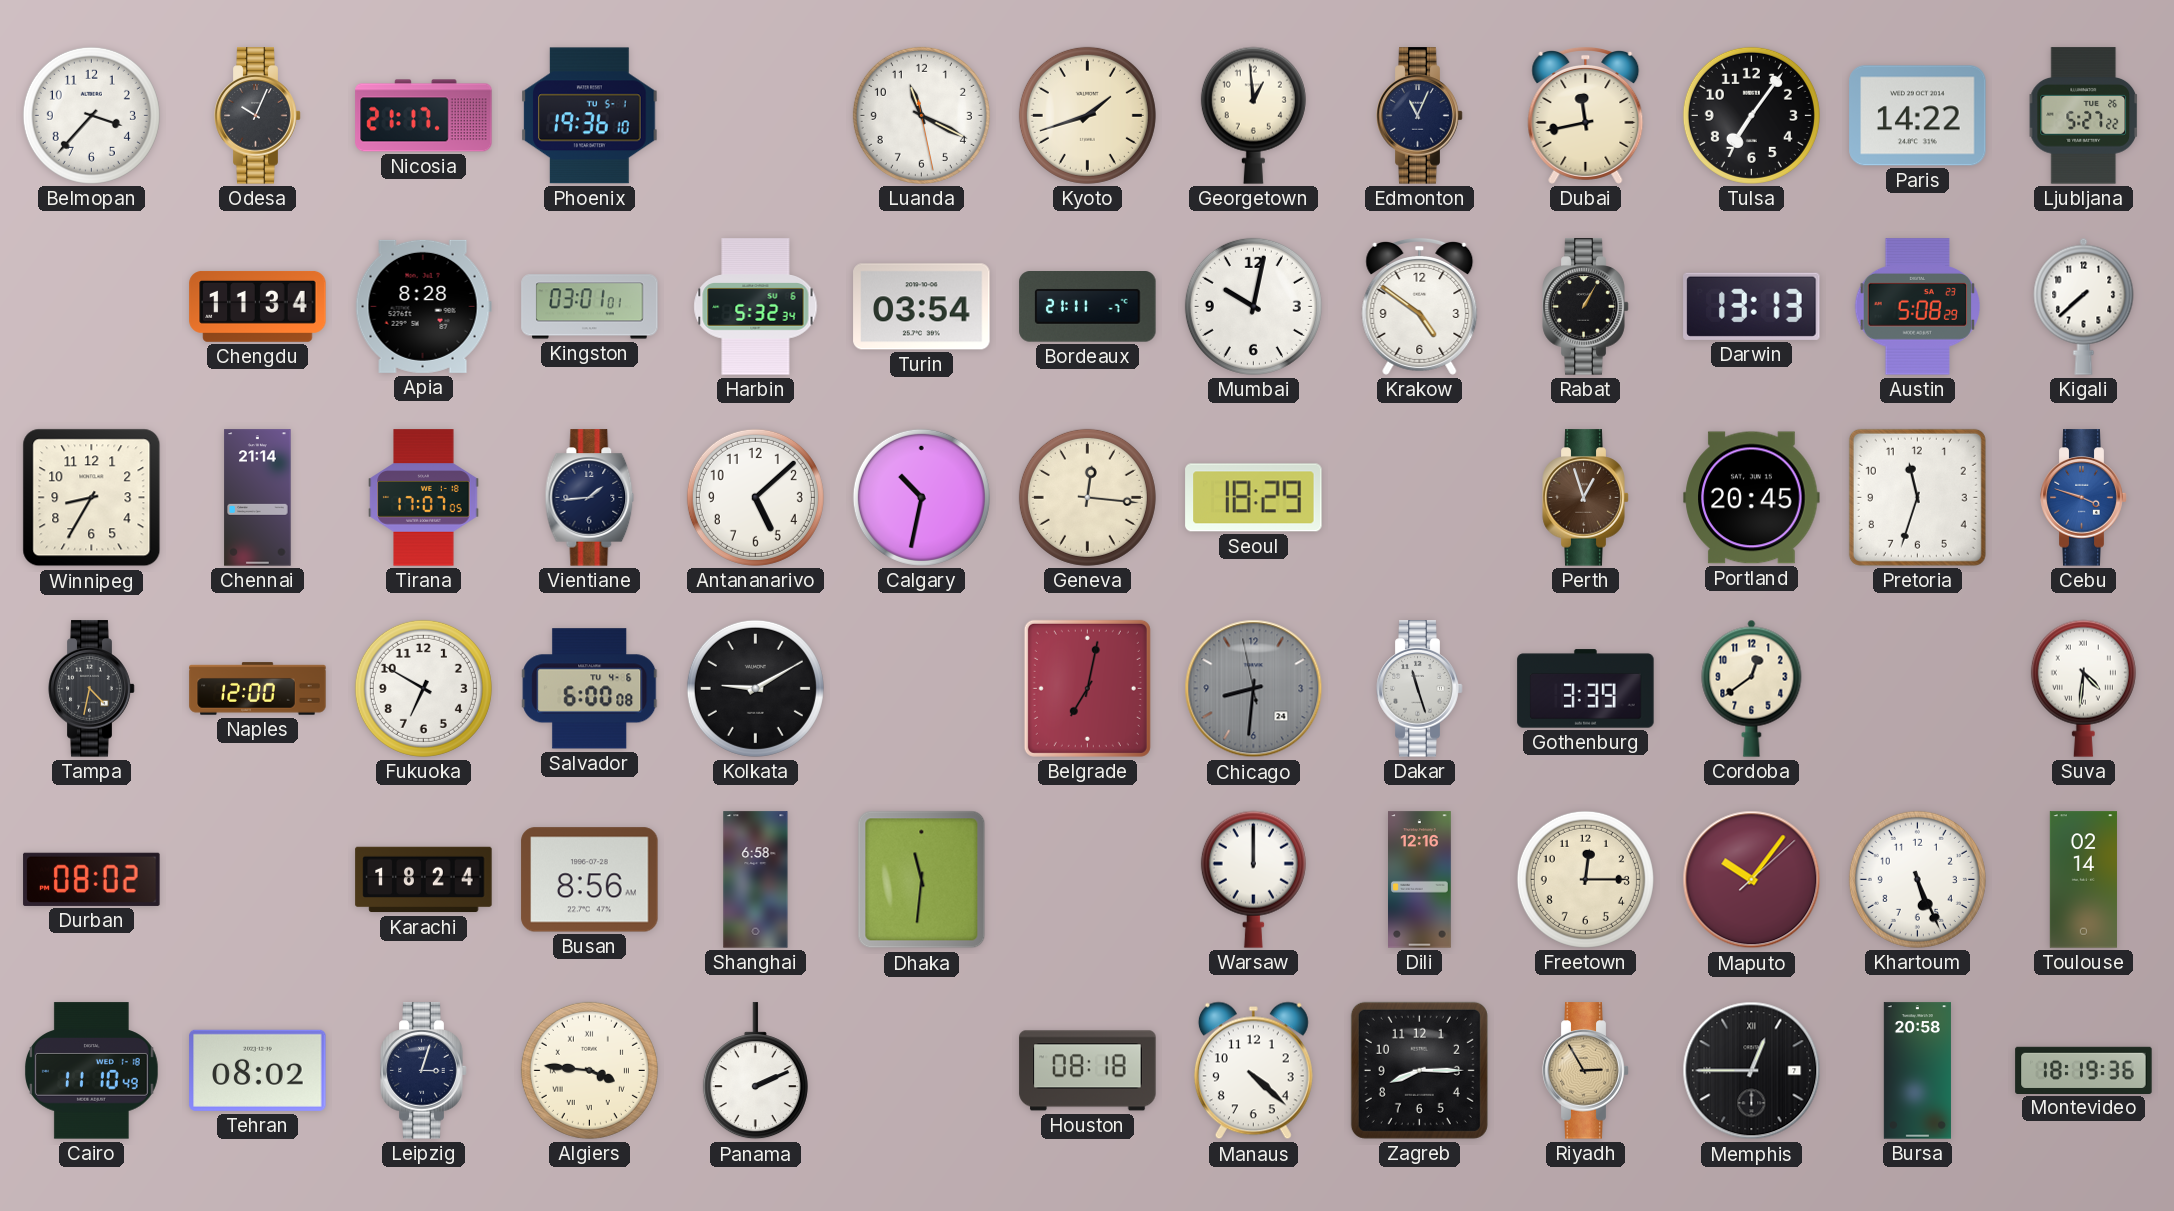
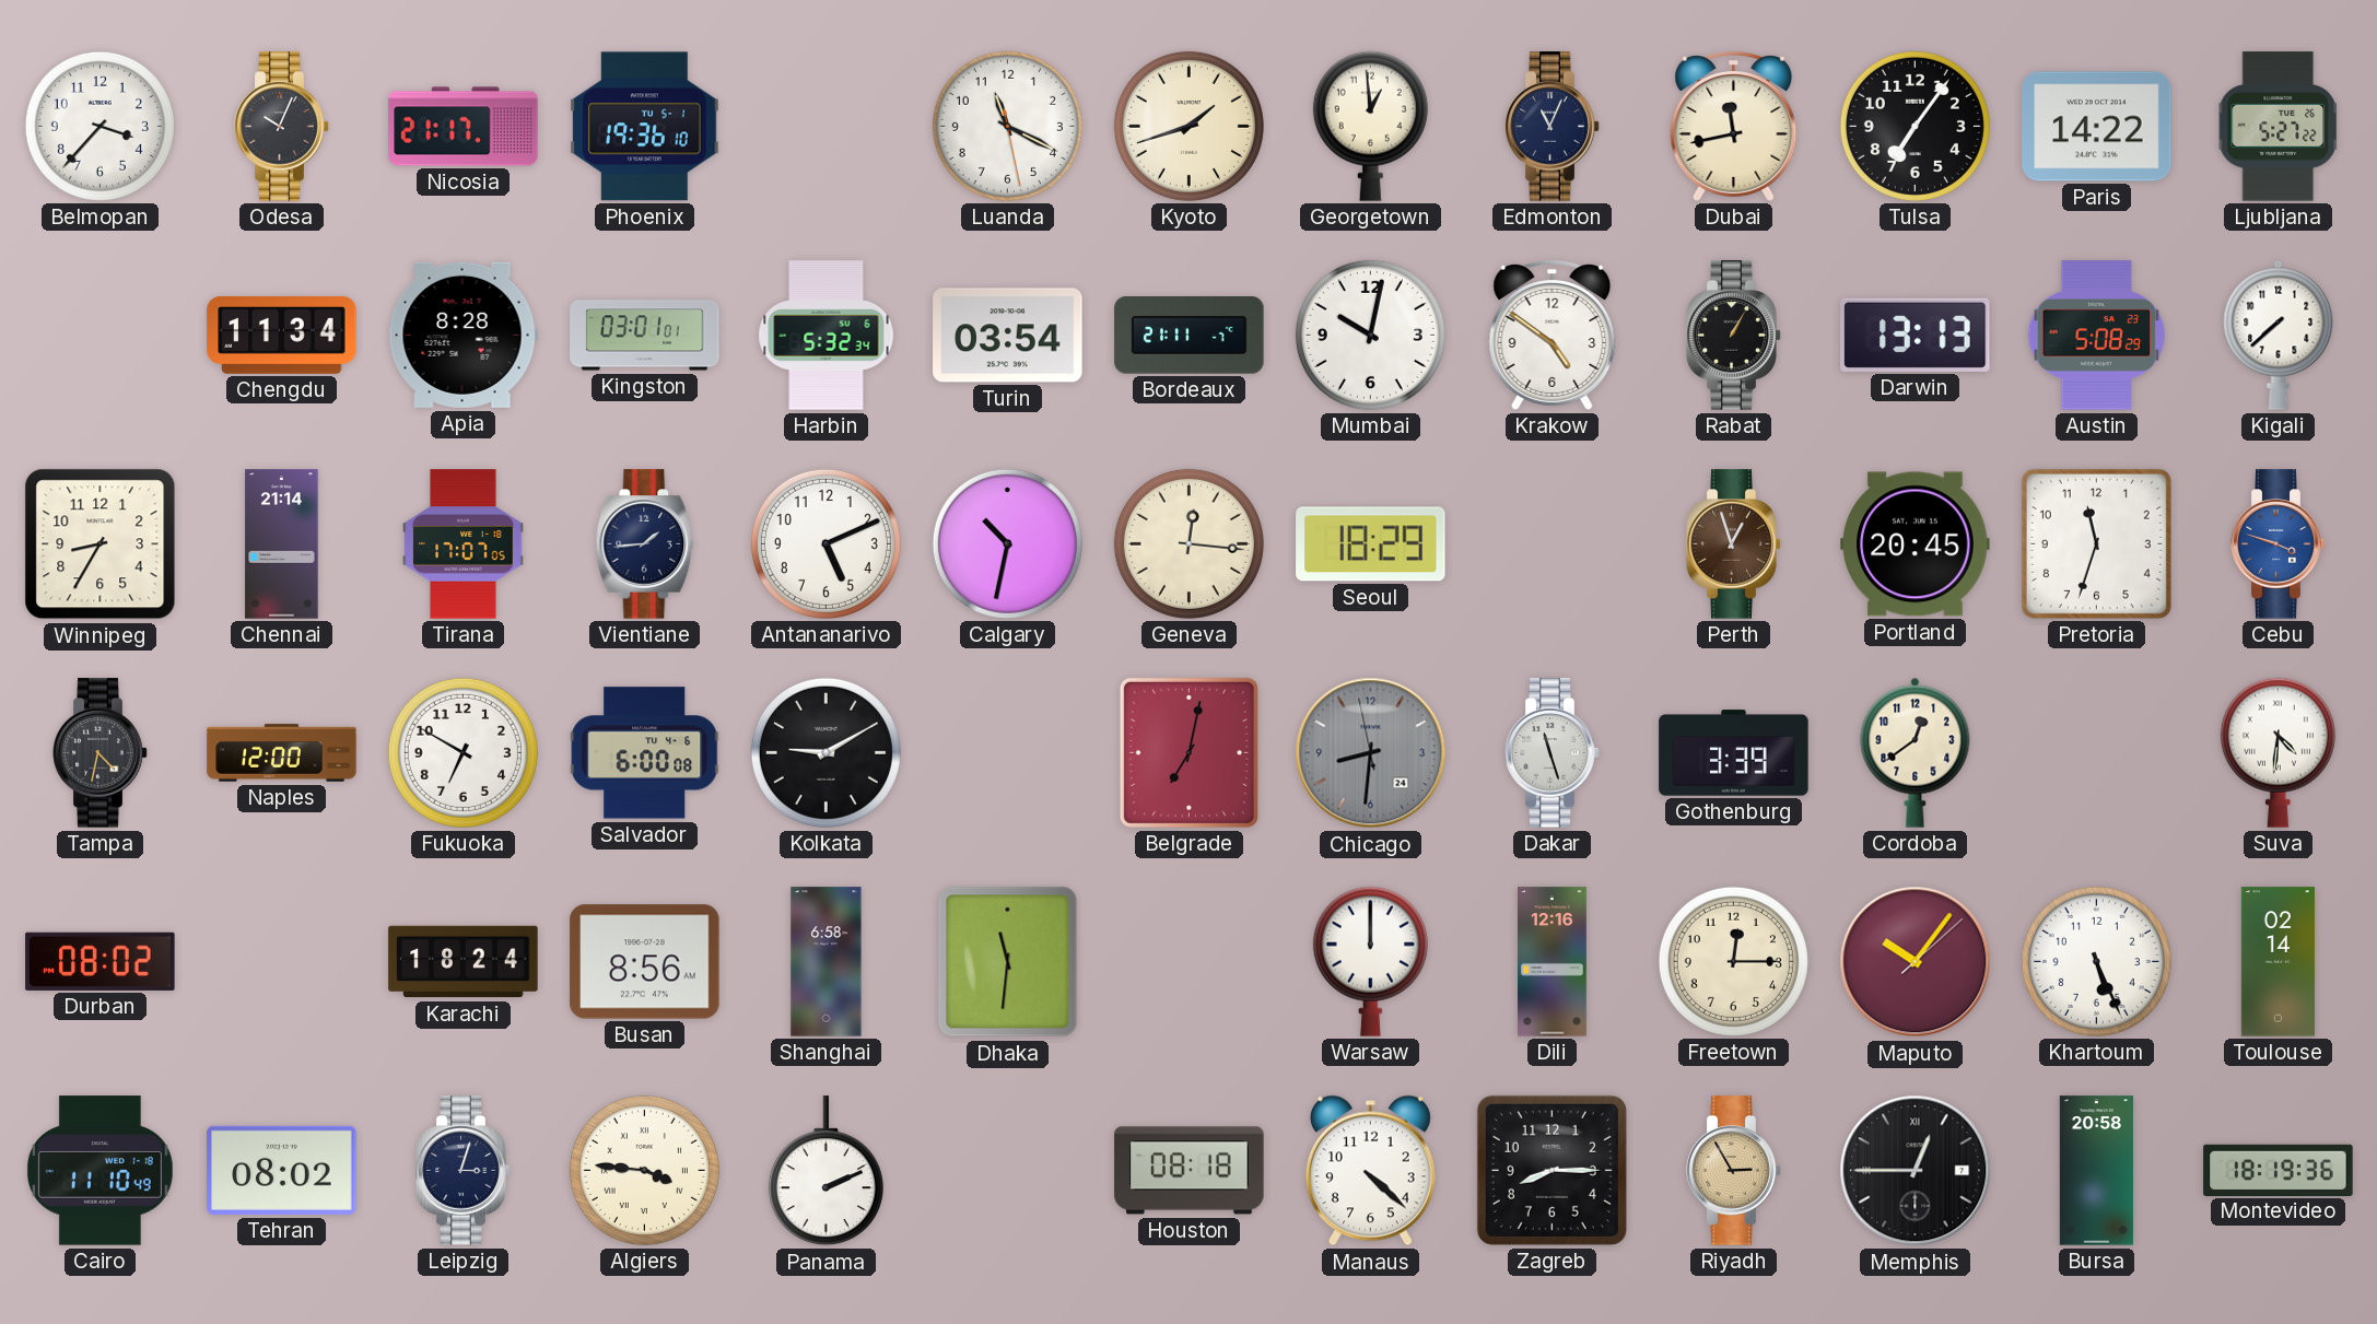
Antananarivo: 5:08 -> 5:11
